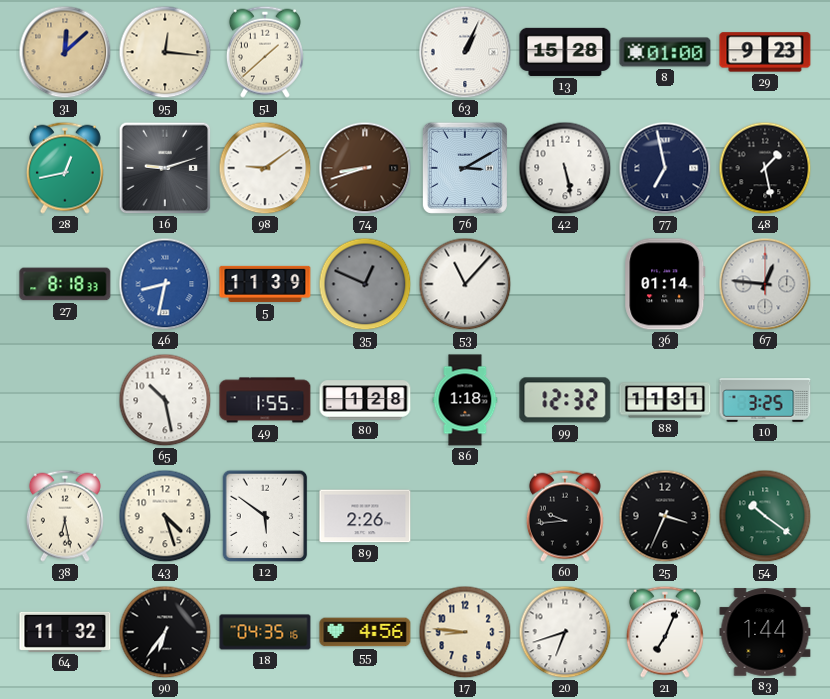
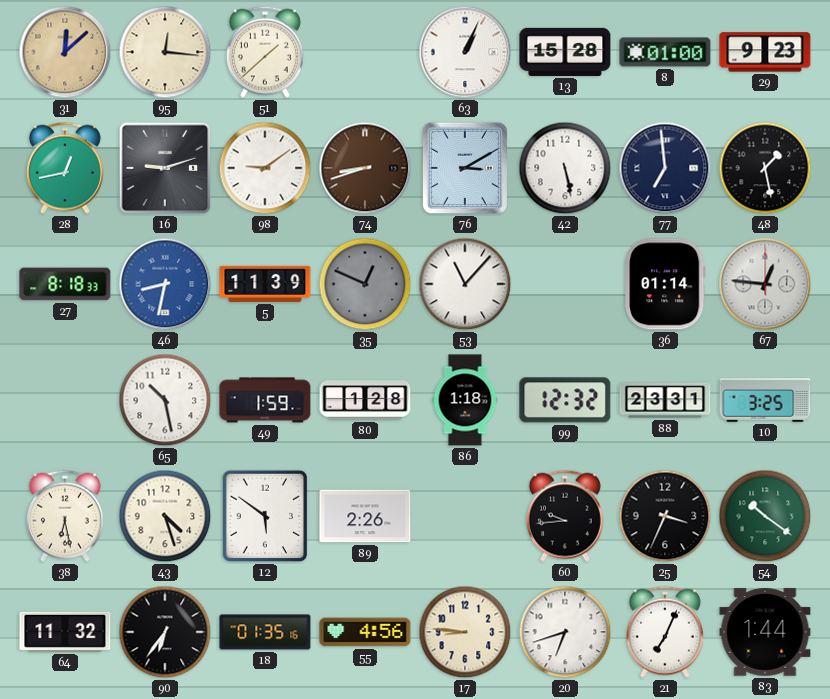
77: 6:58 -> 6:59
49: 1:55 -> 1:59
88: 11:31 -> 23:31
18: 04:35 -> 01:35
